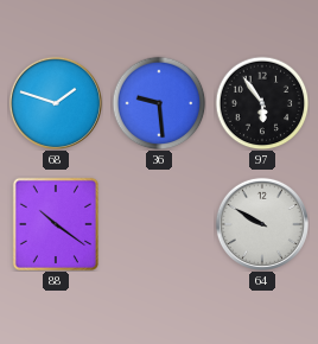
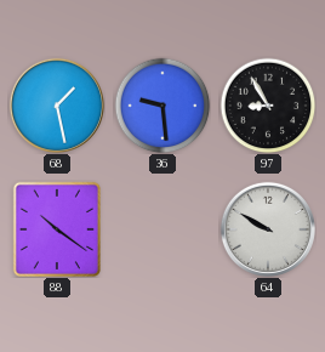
68: 1:48 -> 1:28
97: 5:54 -> 8:55
